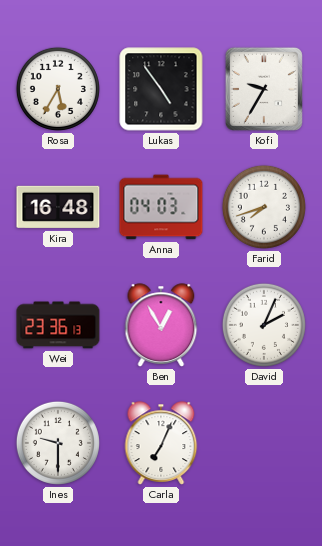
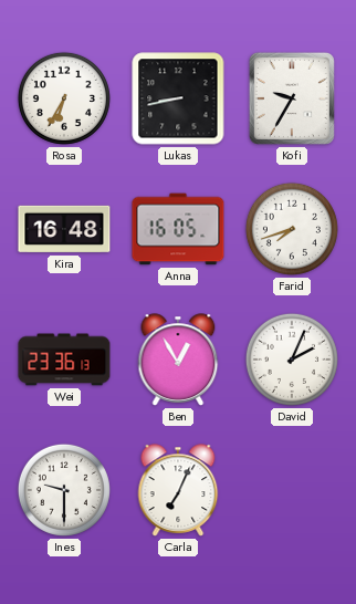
Rosa: 5:35 -> 6:35
Lukas: 4:54 -> 8:43
Anna: 04:03 -> 16:05
